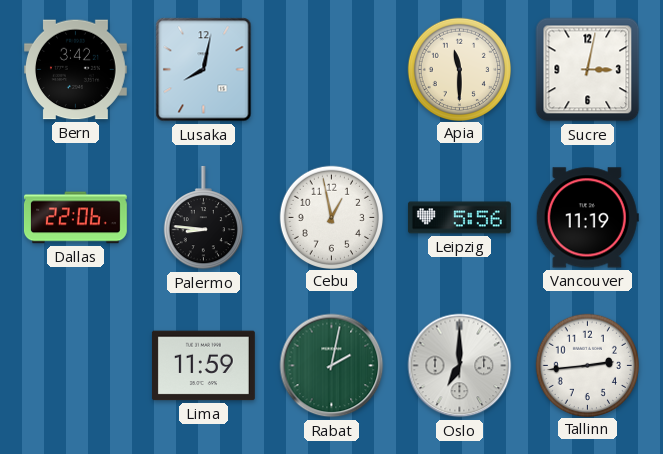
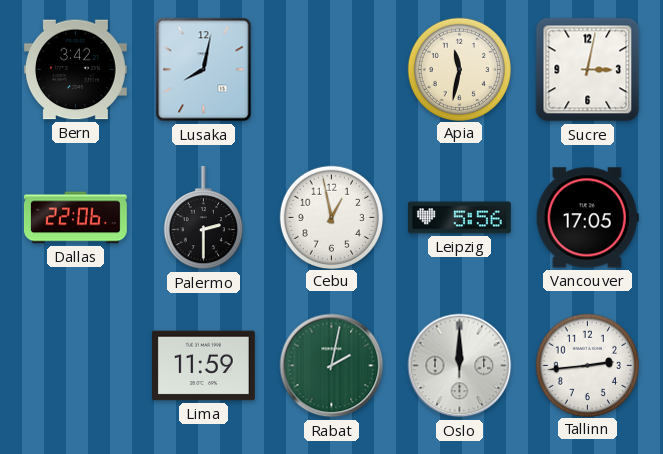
Apia: 11:30 -> 11:32
Palermo: 8:46 -> 2:30
Vancouver: 11:19 -> 17:05
Oslo: 7:00 -> 12:00
